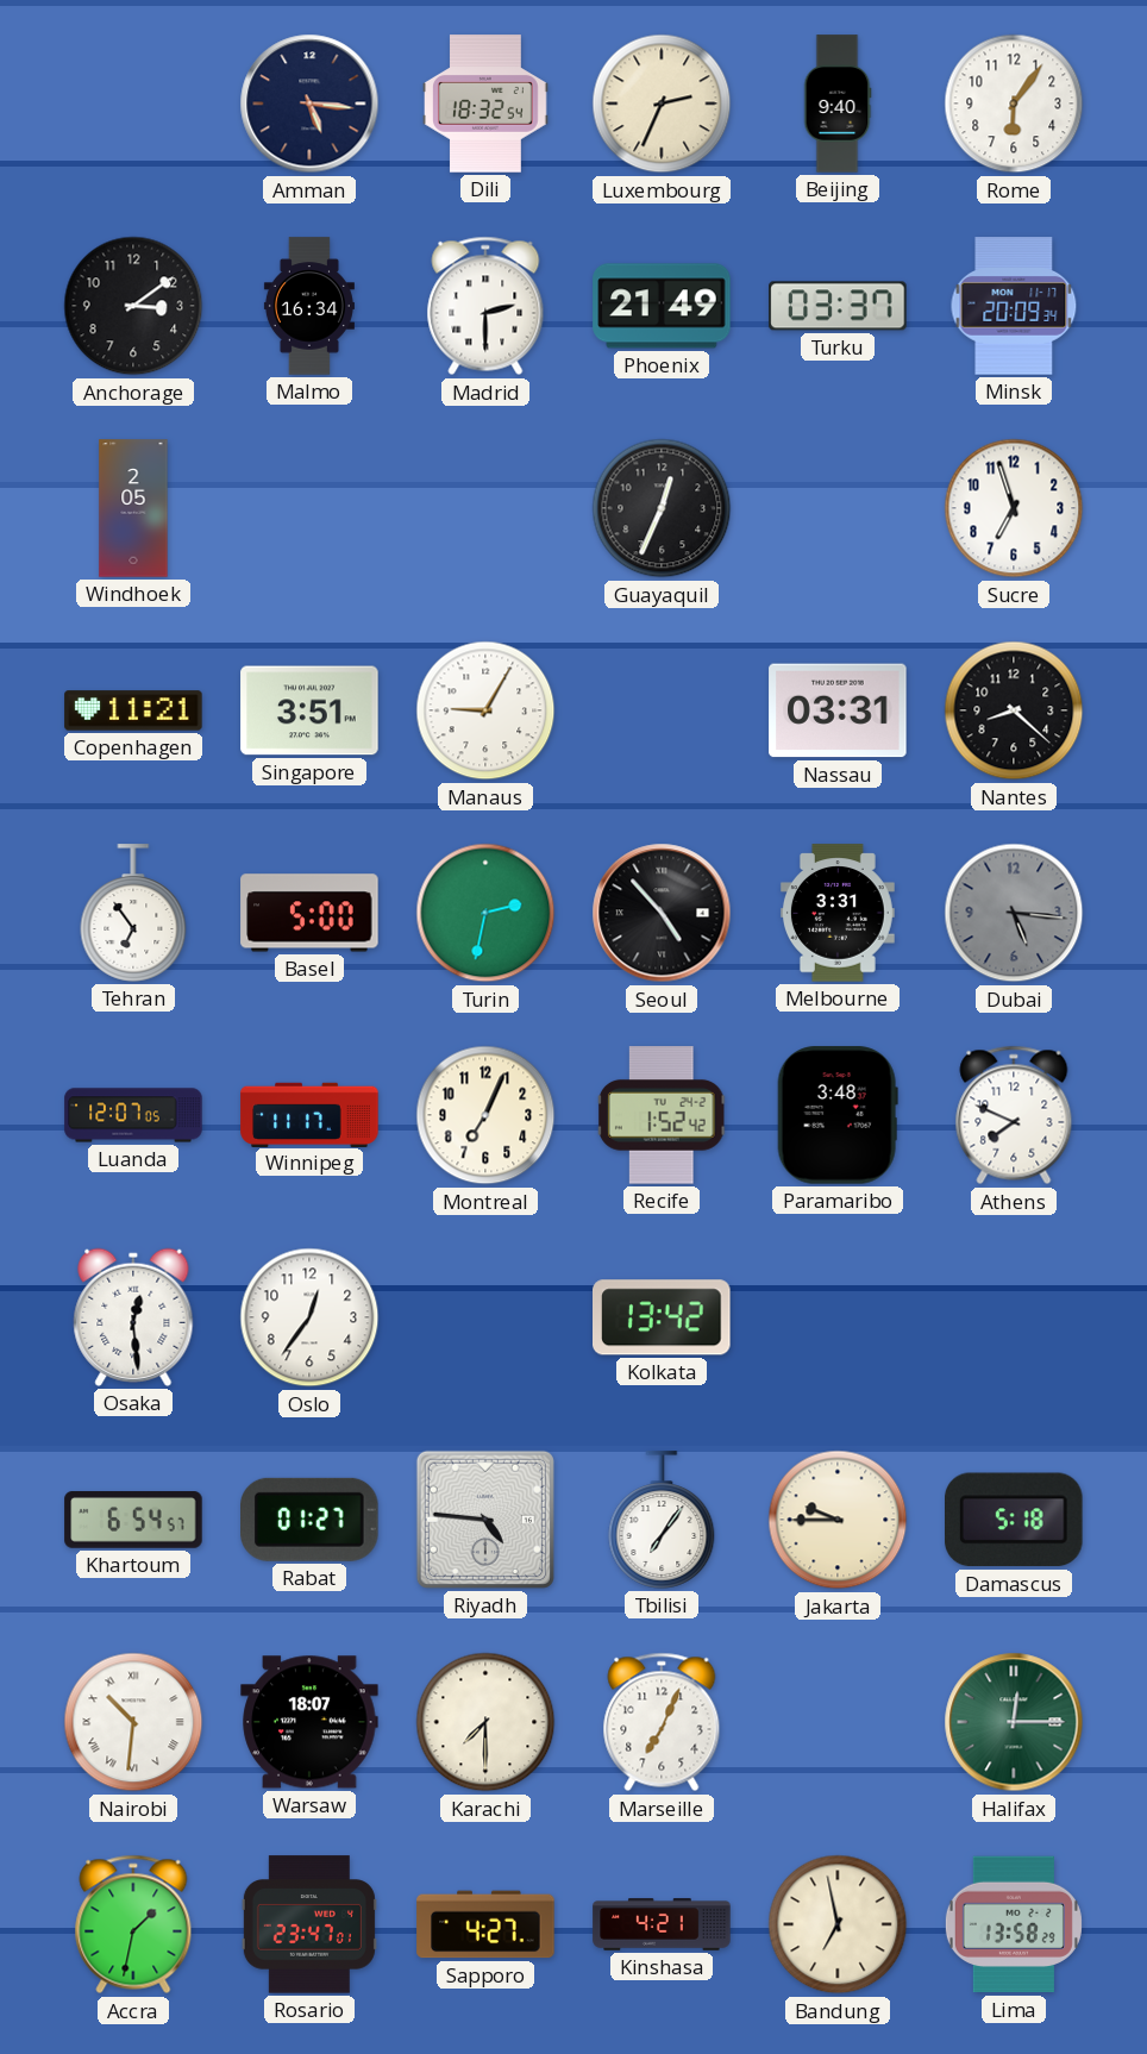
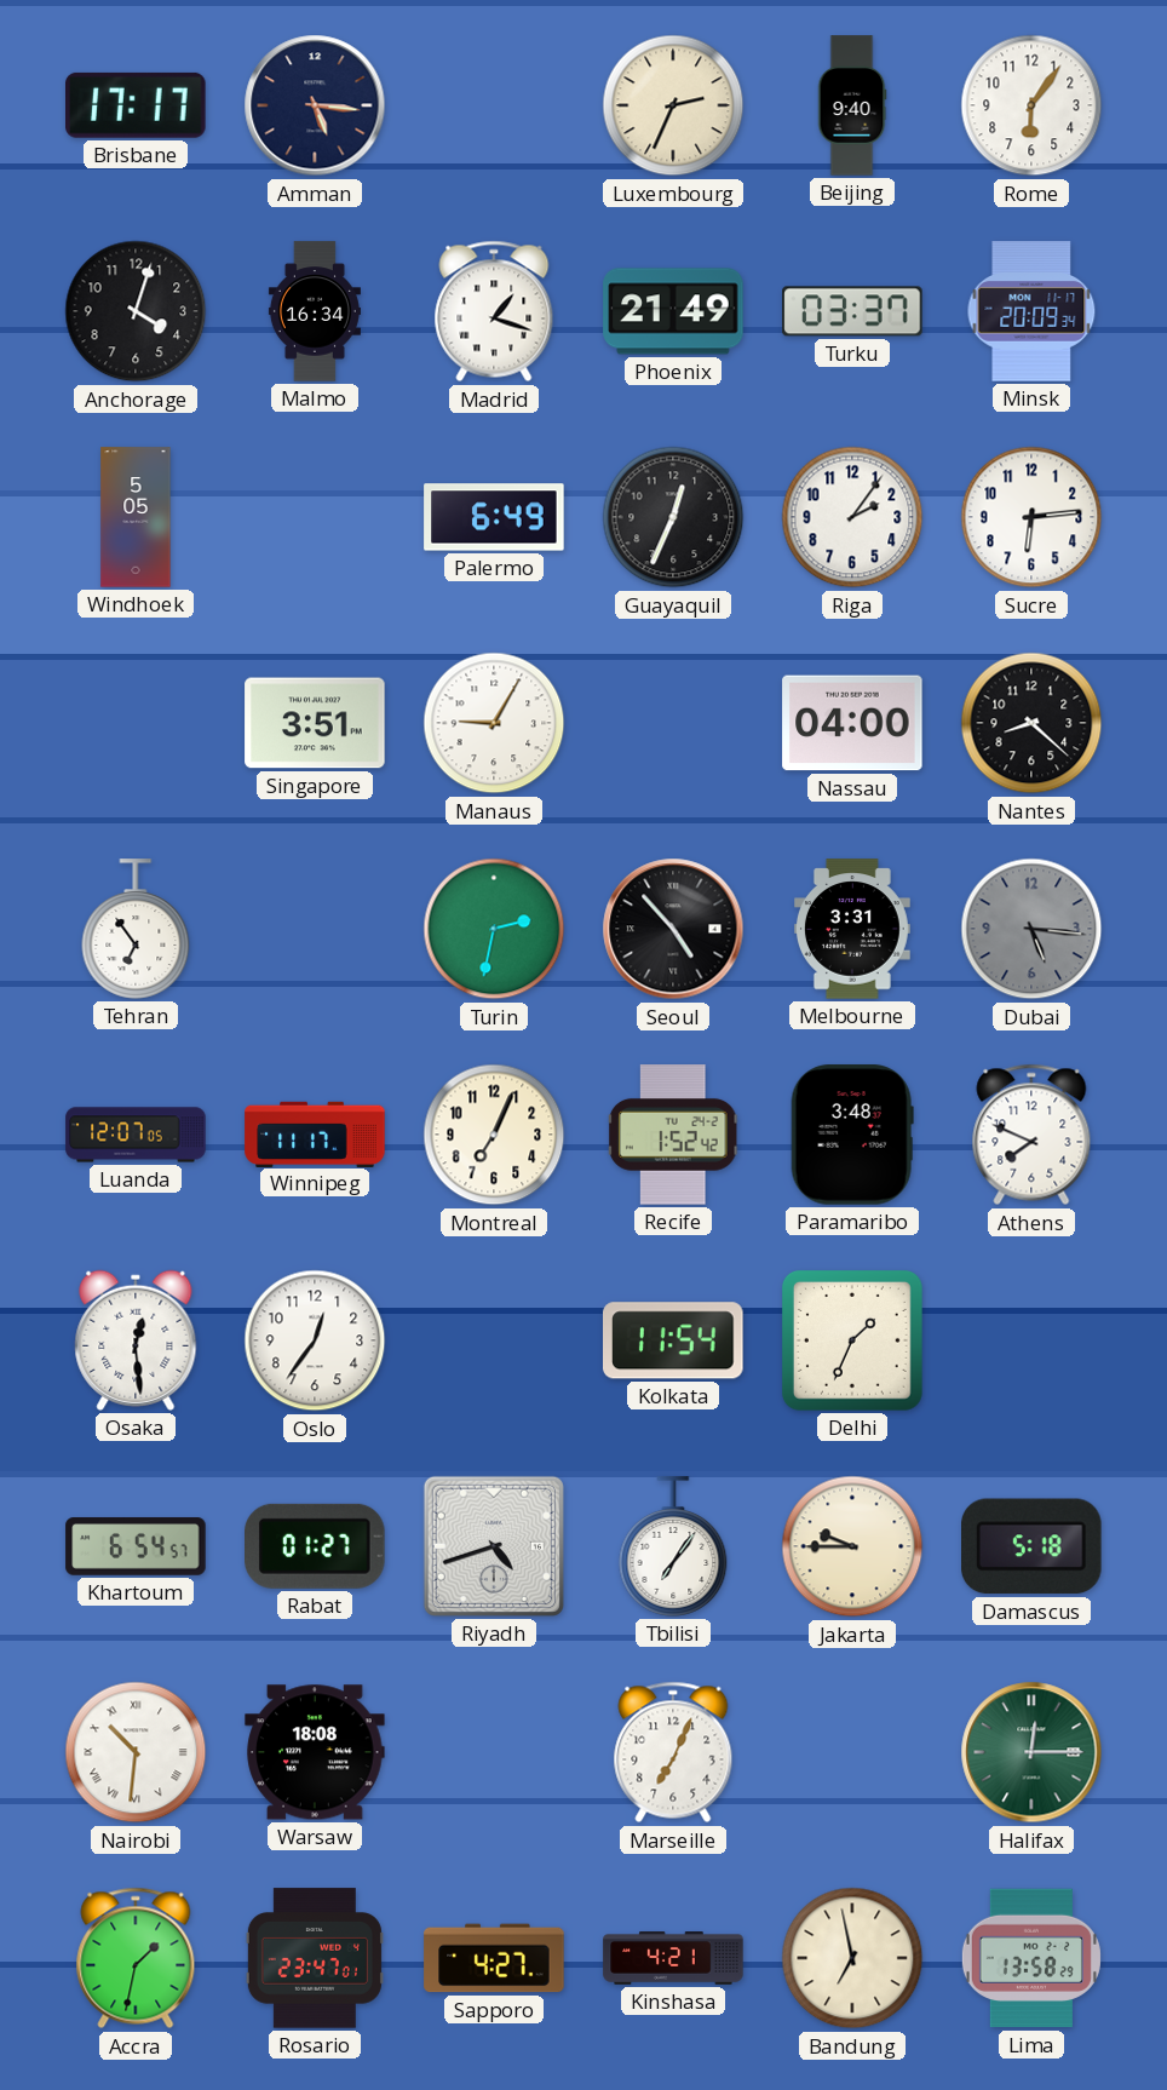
Brisbane: none -> 17:17
Dili: 18:32 -> none
Anchorage: 3:09 -> 4:03
Madrid: 2:30 -> 1:18
Windhoek: 2:05 -> 5:05
Palermo: none -> 6:49
Riga: none -> 2:06
Sucre: 6:57 -> 6:14
Copenhagen: 11:21 -> none
Nassau: 03:31 -> 04:00
Basel: 5:00 -> none
Kolkata: 13:42 -> 11:54
Delhi: none -> 1:34
Riyadh: 4:46 -> 4:42
Warsaw: 18:07 -> 18:08
Karachi: 7:30 -> none
